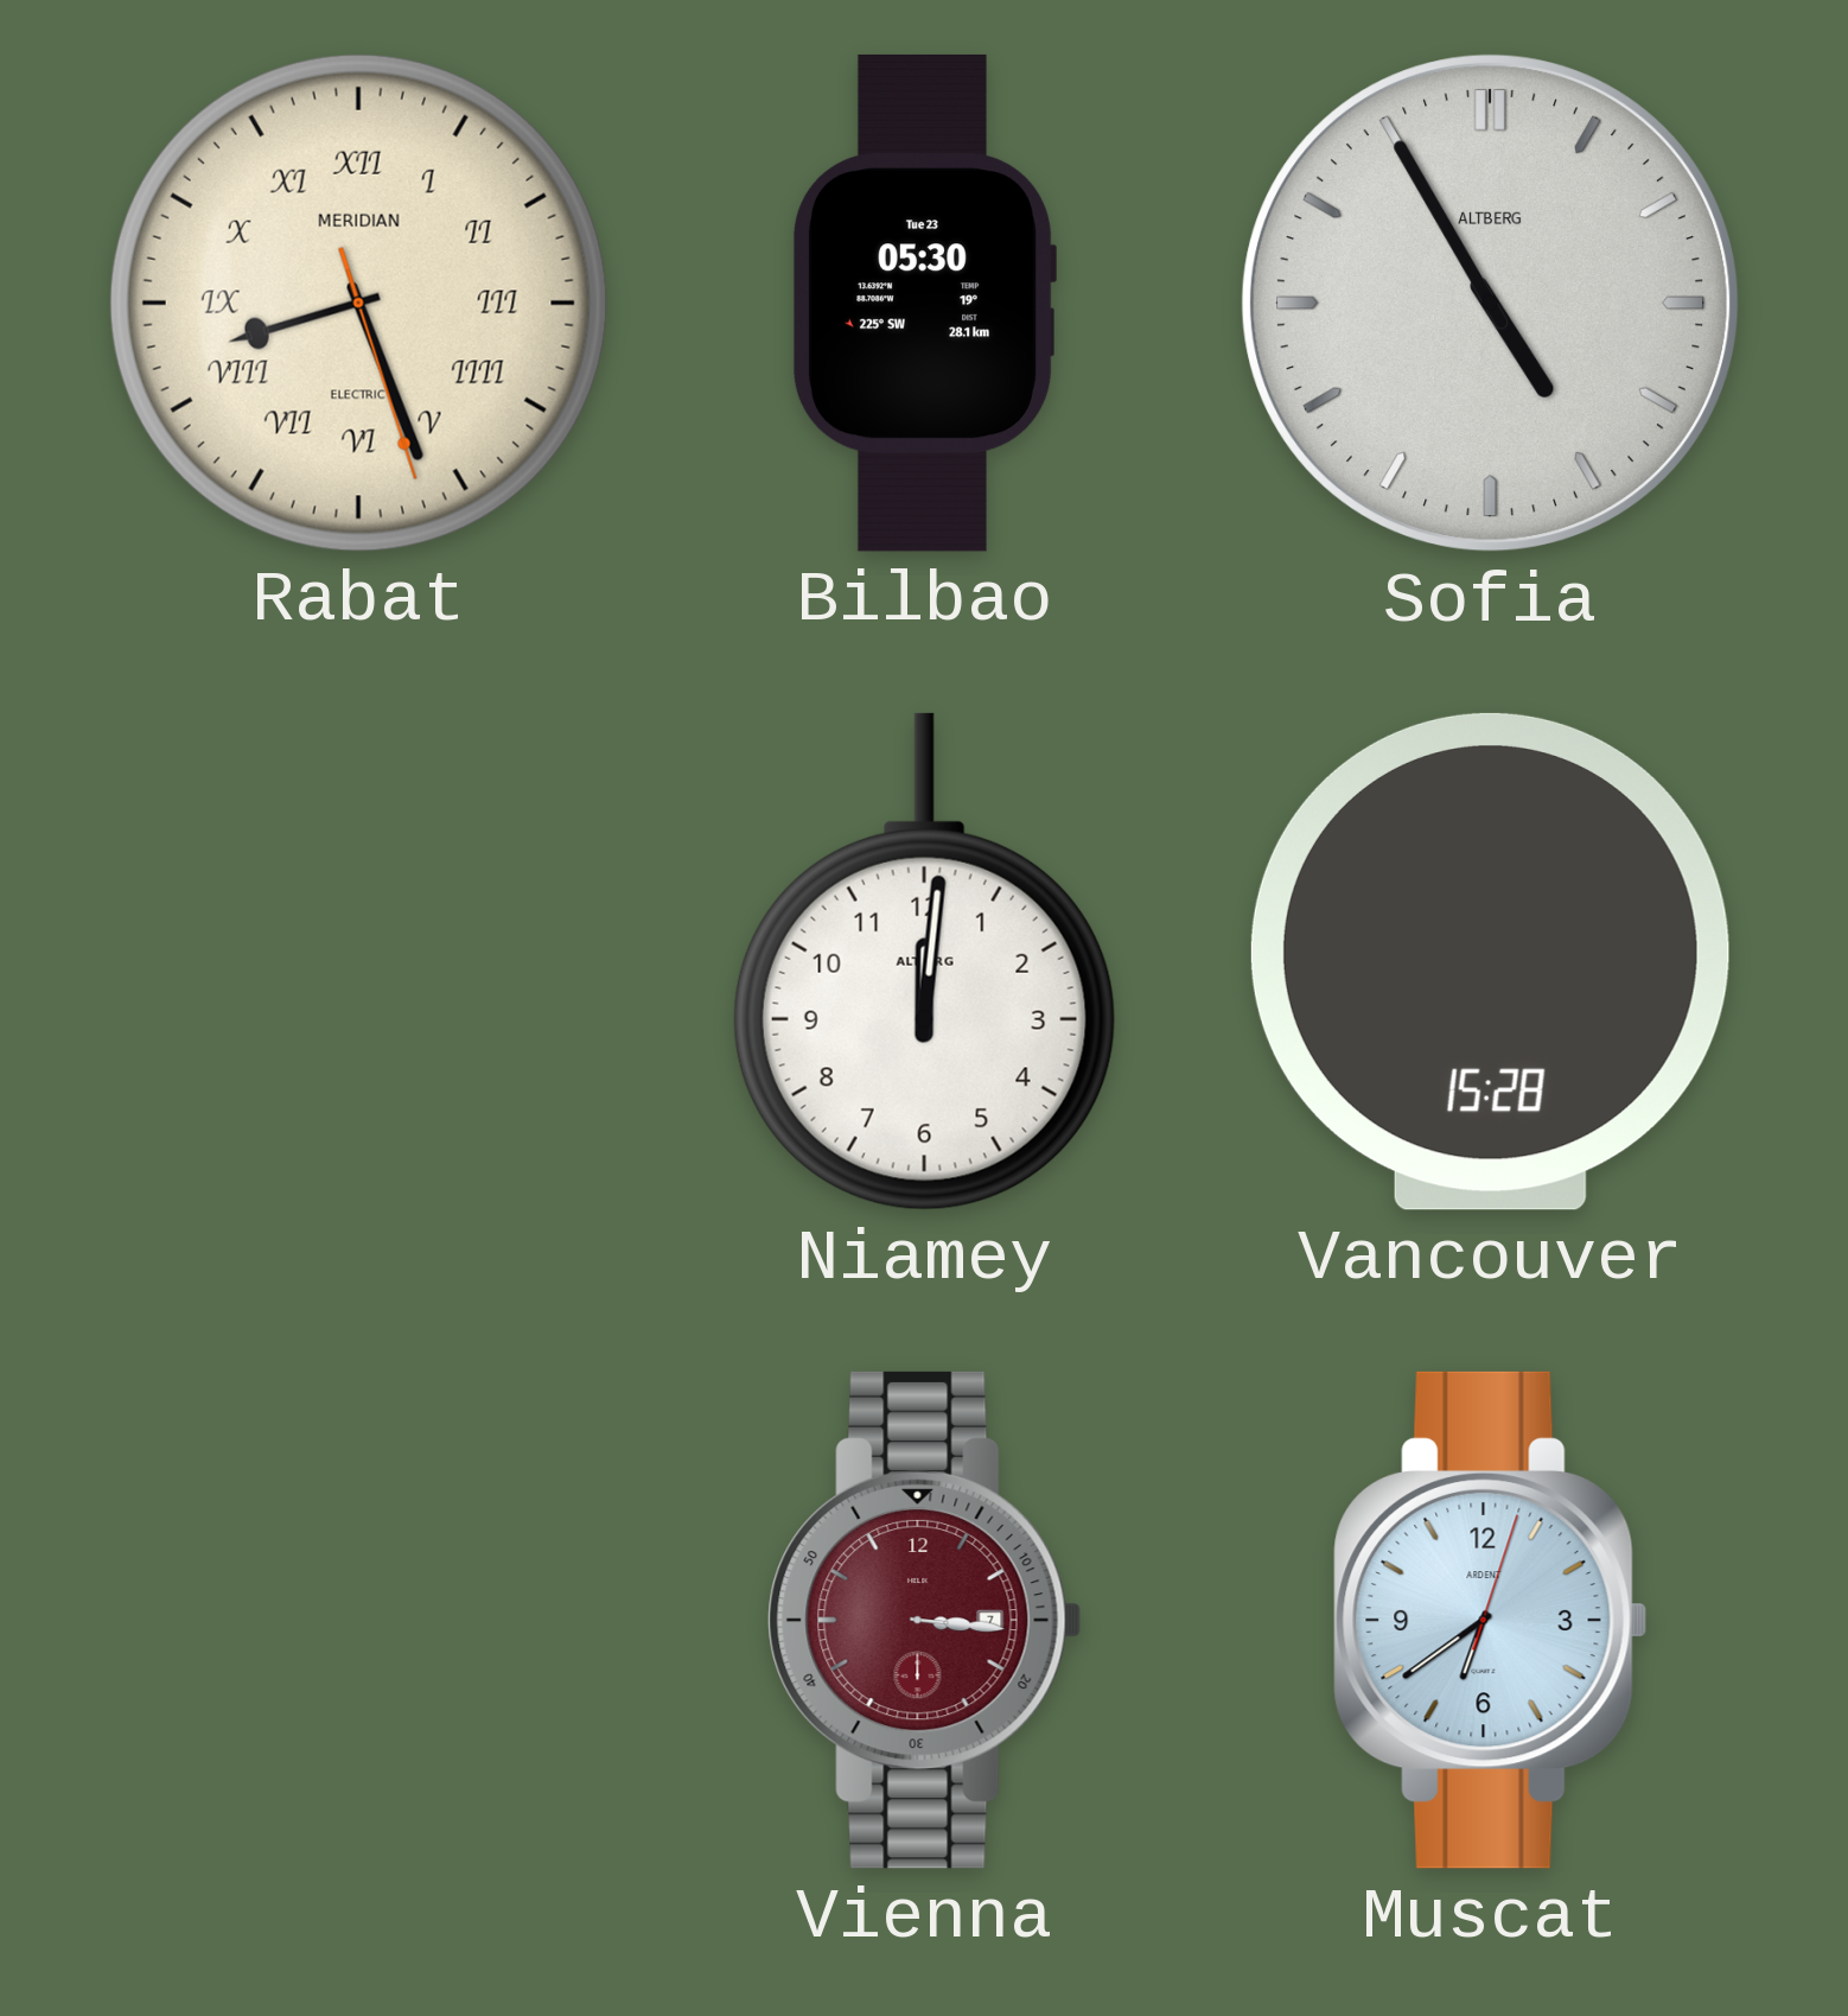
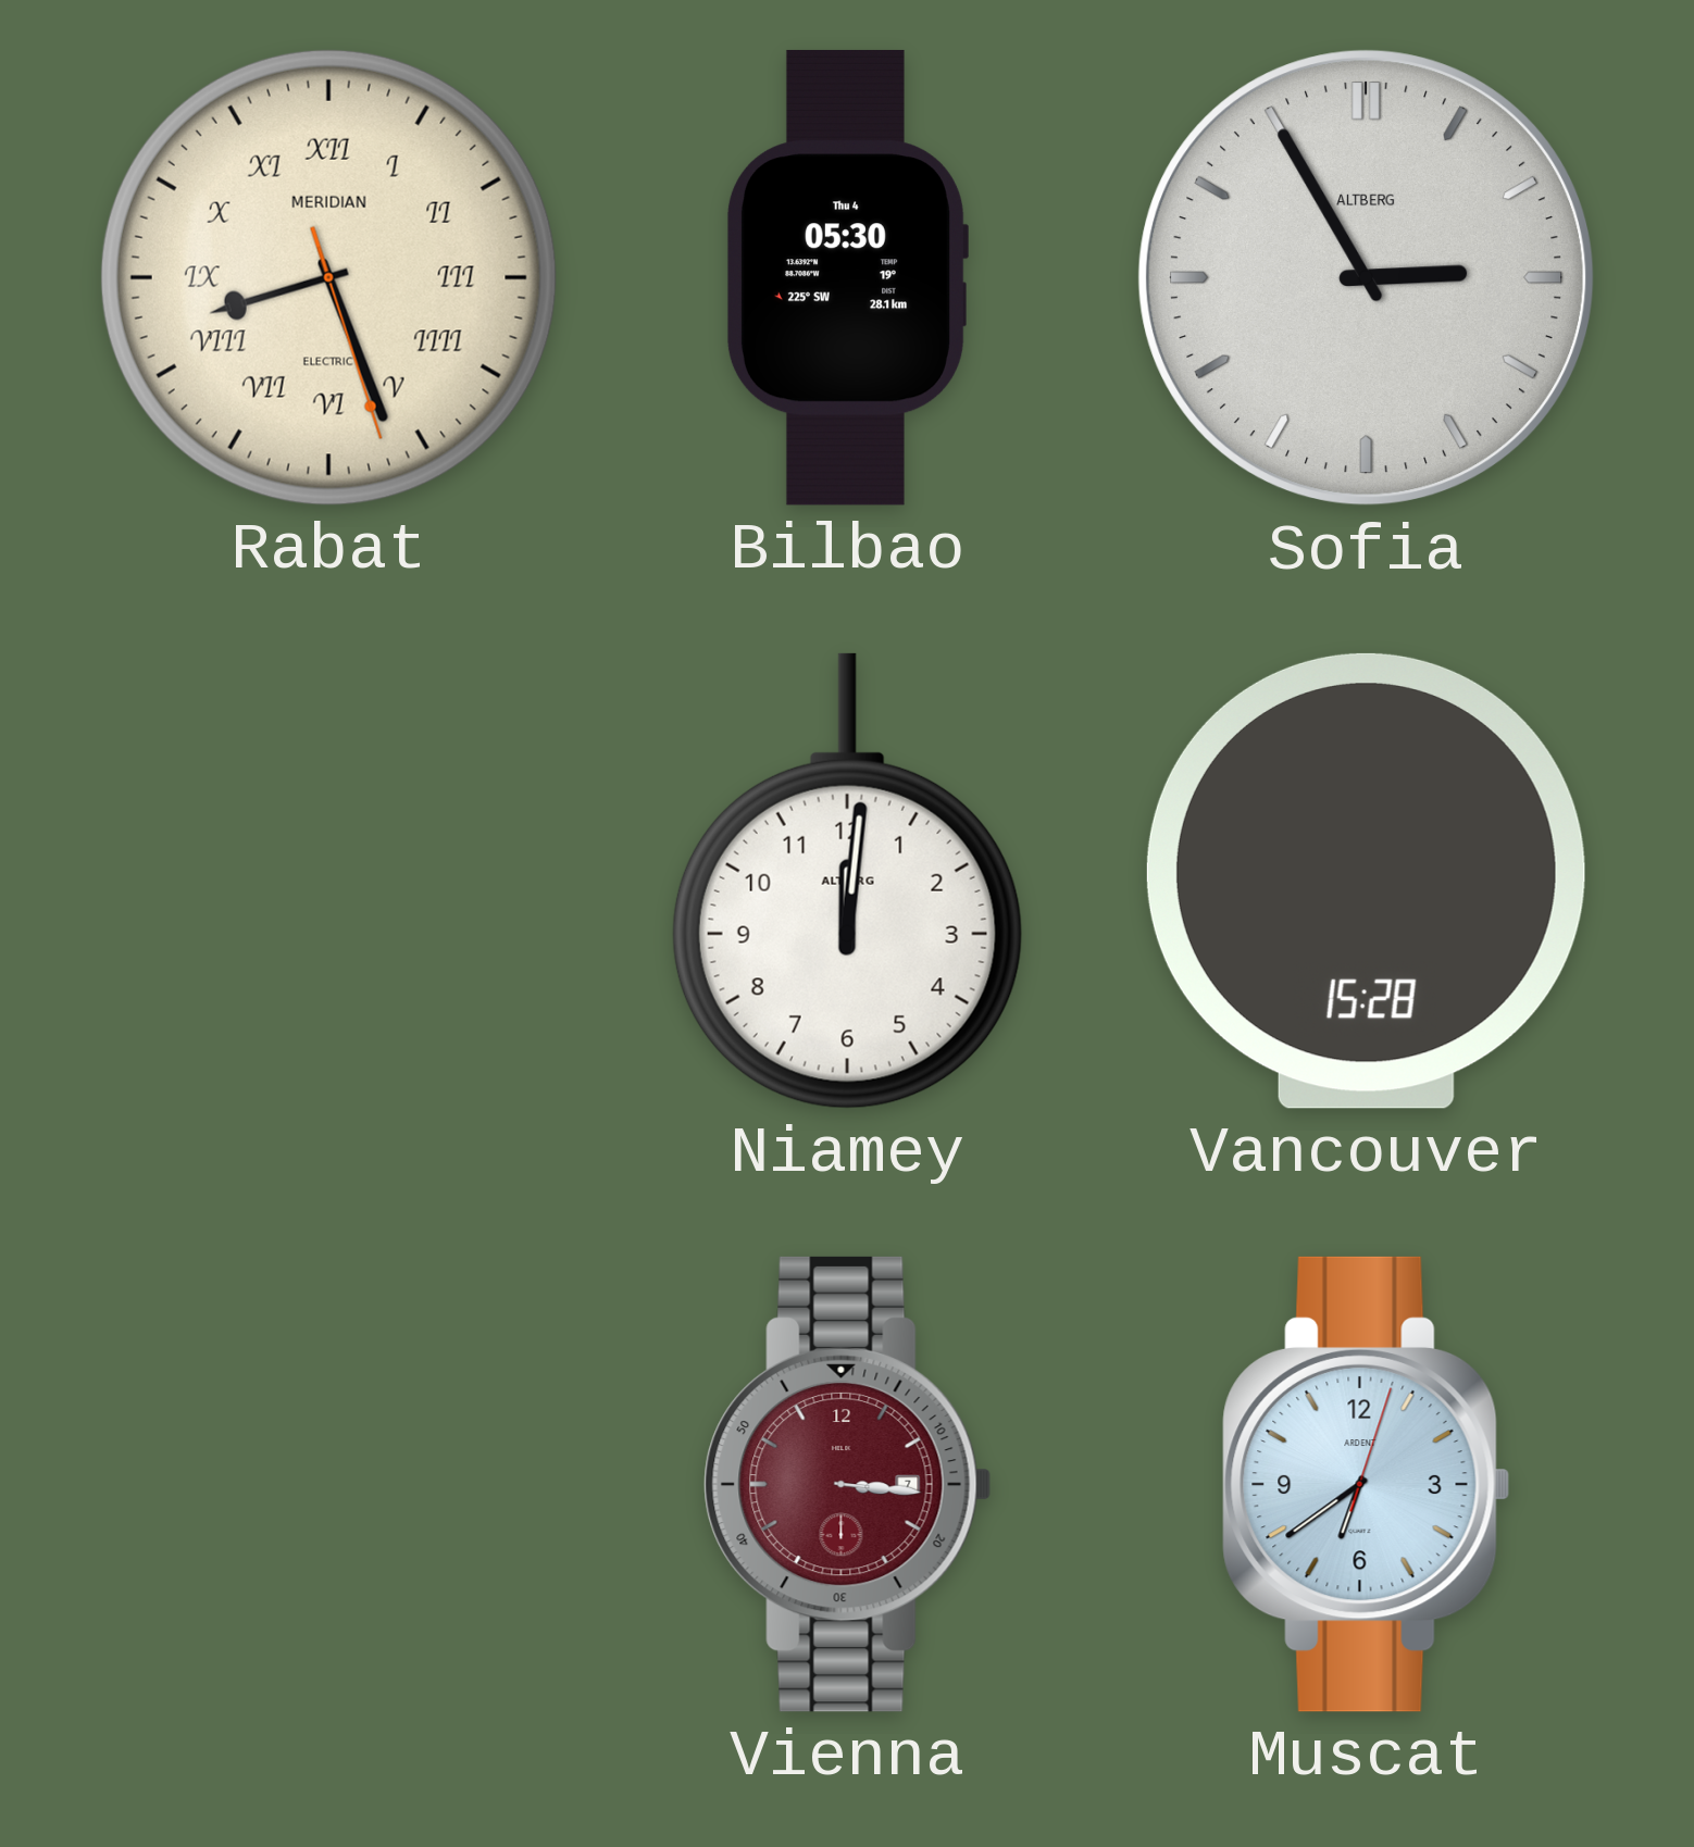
Bilbao date: Tue 23 -> Thu 4
Sofia: 4:55 -> 2:55
